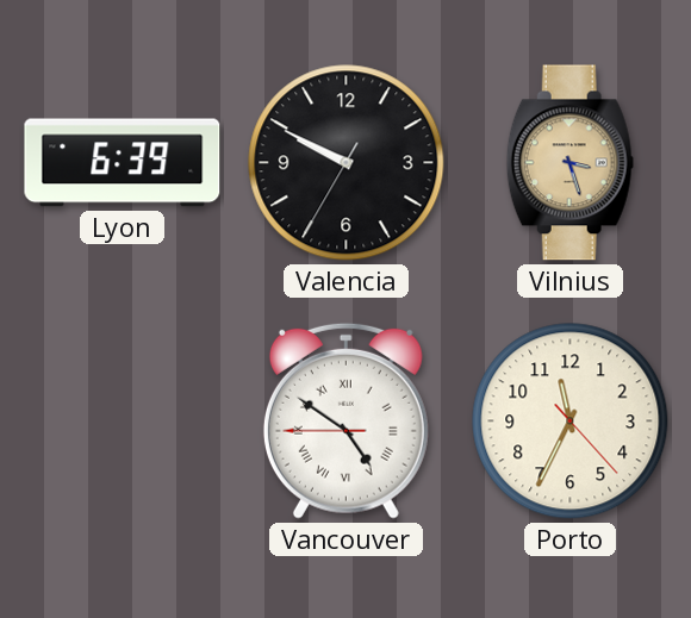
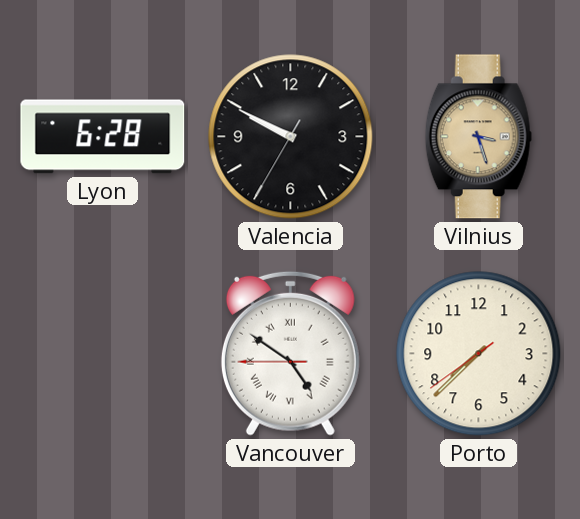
Lyon: 6:39 -> 6:28
Porto: 11:34 -> 7:37
